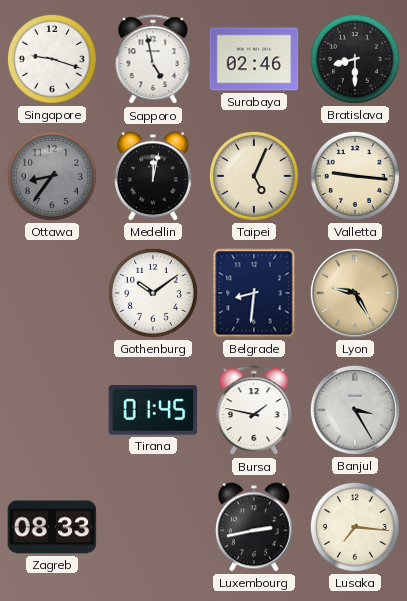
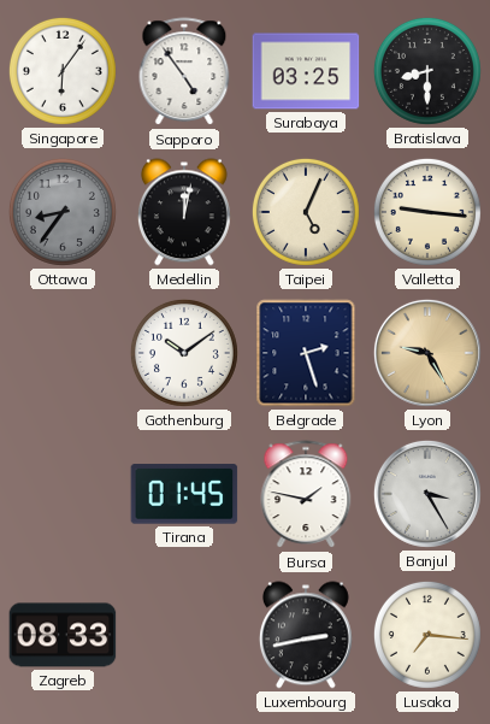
Singapore: 9:18 -> 6:06
Sapporo: 4:58 -> 4:54
Surabaya: 02:46 -> 03:25
Belgrade: 8:31 -> 2:27
